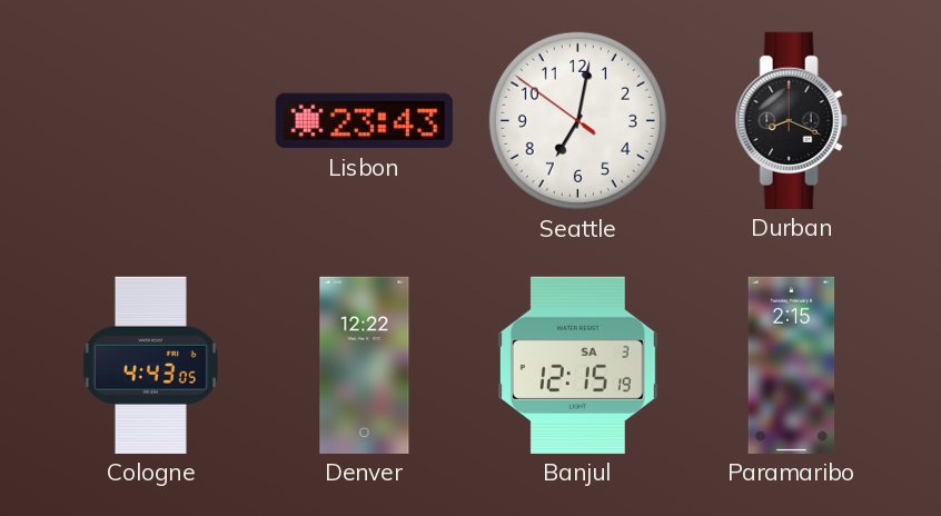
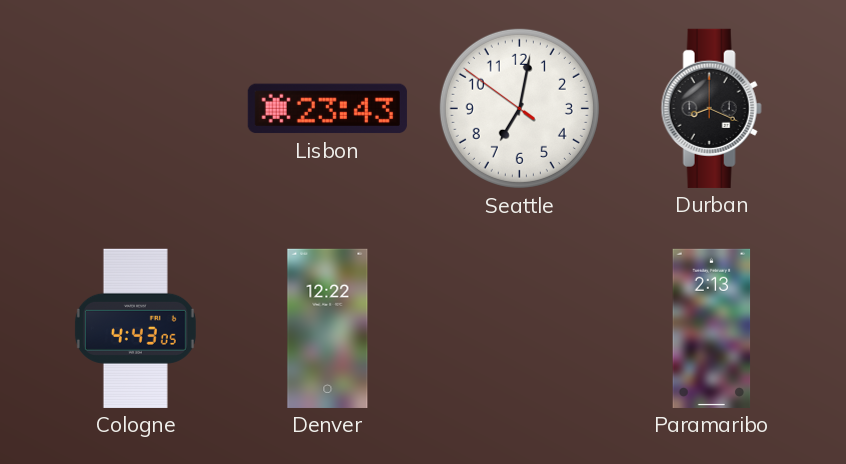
Banjul: 12:15 -> none
Paramaribo: 2:15 -> 2:13
